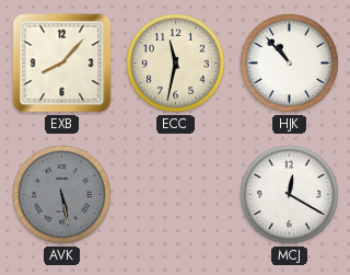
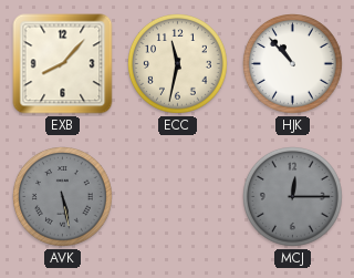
MCJ: 12:20 -> 12:15
MCJ dial: white -> grey
